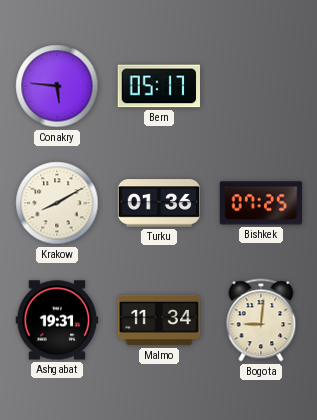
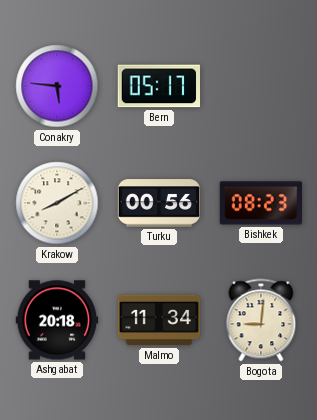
Turku: 01:36 -> 00:56
Bishkek: 07:25 -> 08:23
Ashgabat: 19:31 -> 20:18
